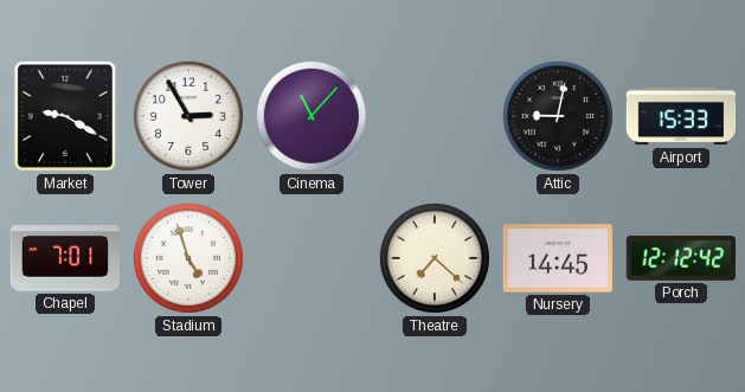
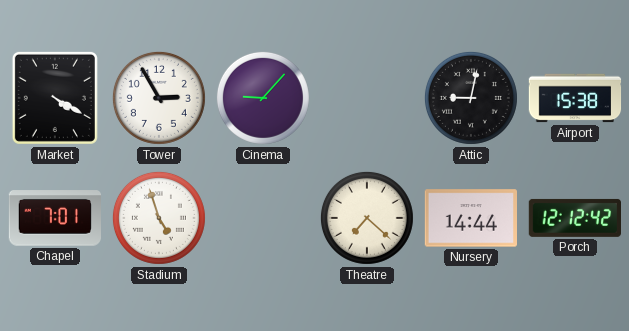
Market: 9:20 -> 4:20
Cinema: 11:07 -> 9:07
Airport: 15:33 -> 15:38
Nursery: 14:45 -> 14:44
